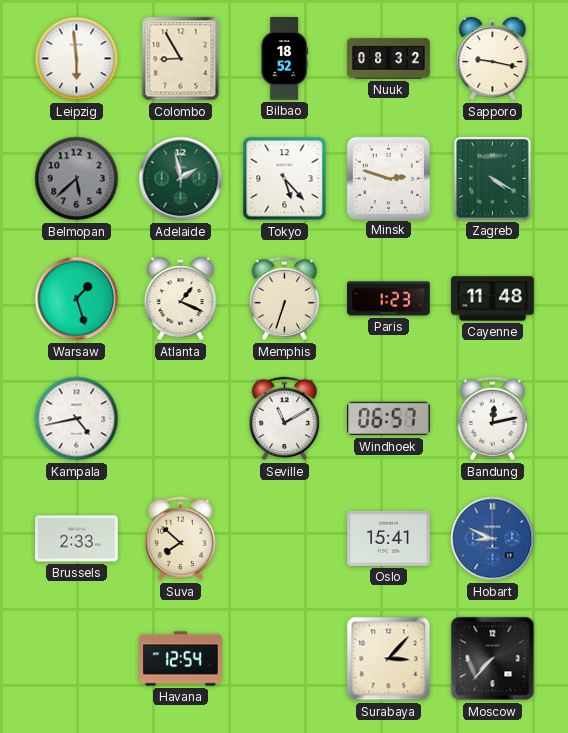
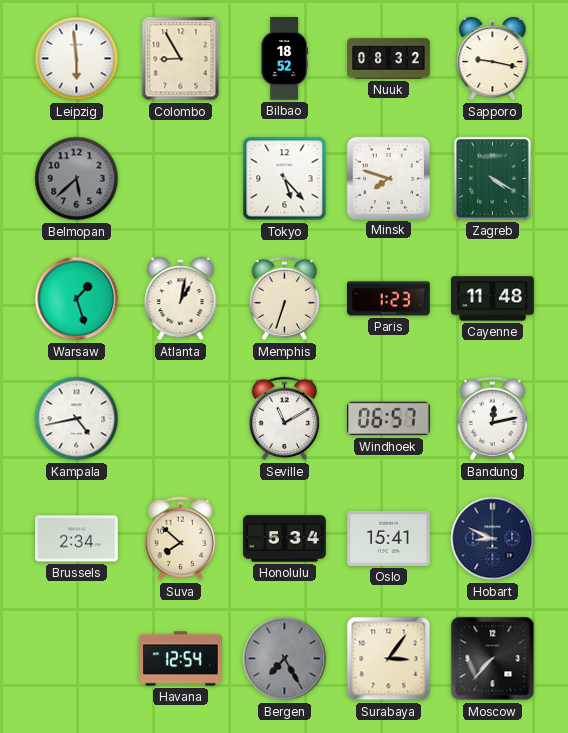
Adelaide: 1:58 -> none
Minsk: 2:48 -> 7:48
Atlanta: 1:19 -> 1:02
Brussels: 2:33 -> 2:34
Honolulu: none -> 5:34
Hobart dial: blue -> navy
Bergen: none -> 7:25
Surabaya: 3:07 -> 3:06
